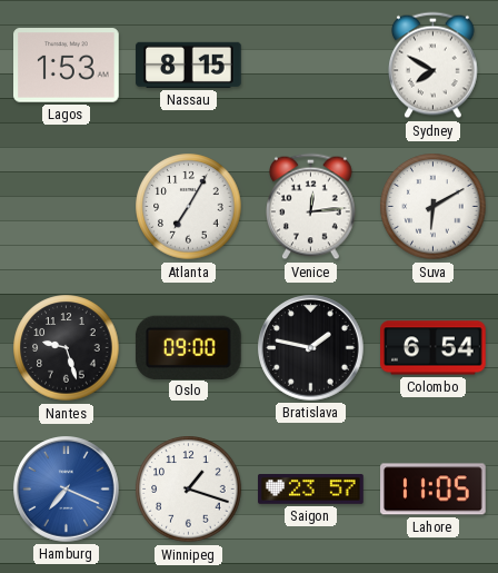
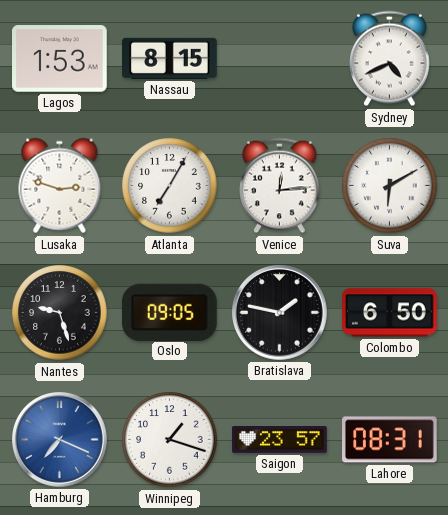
Sydney: 7:50 -> 4:41
Lusaka: none -> 2:48
Oslo: 09:00 -> 09:05
Colombo: 6:54 -> 6:50
Lahore: 11:05 -> 08:31
